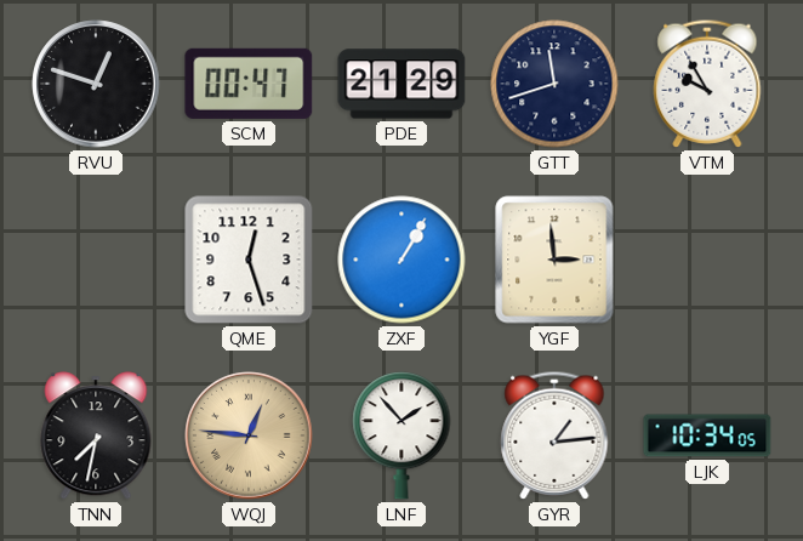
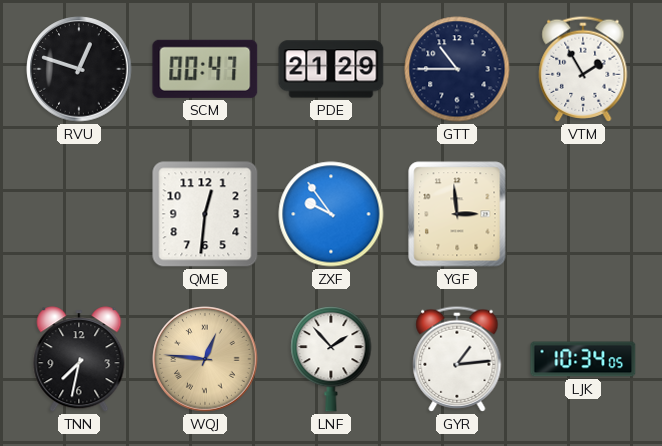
GTT: 11:42 -> 10:45
VTM: 9:55 -> 1:55
QME: 12:27 -> 12:31
ZXF: 1:05 -> 9:54
